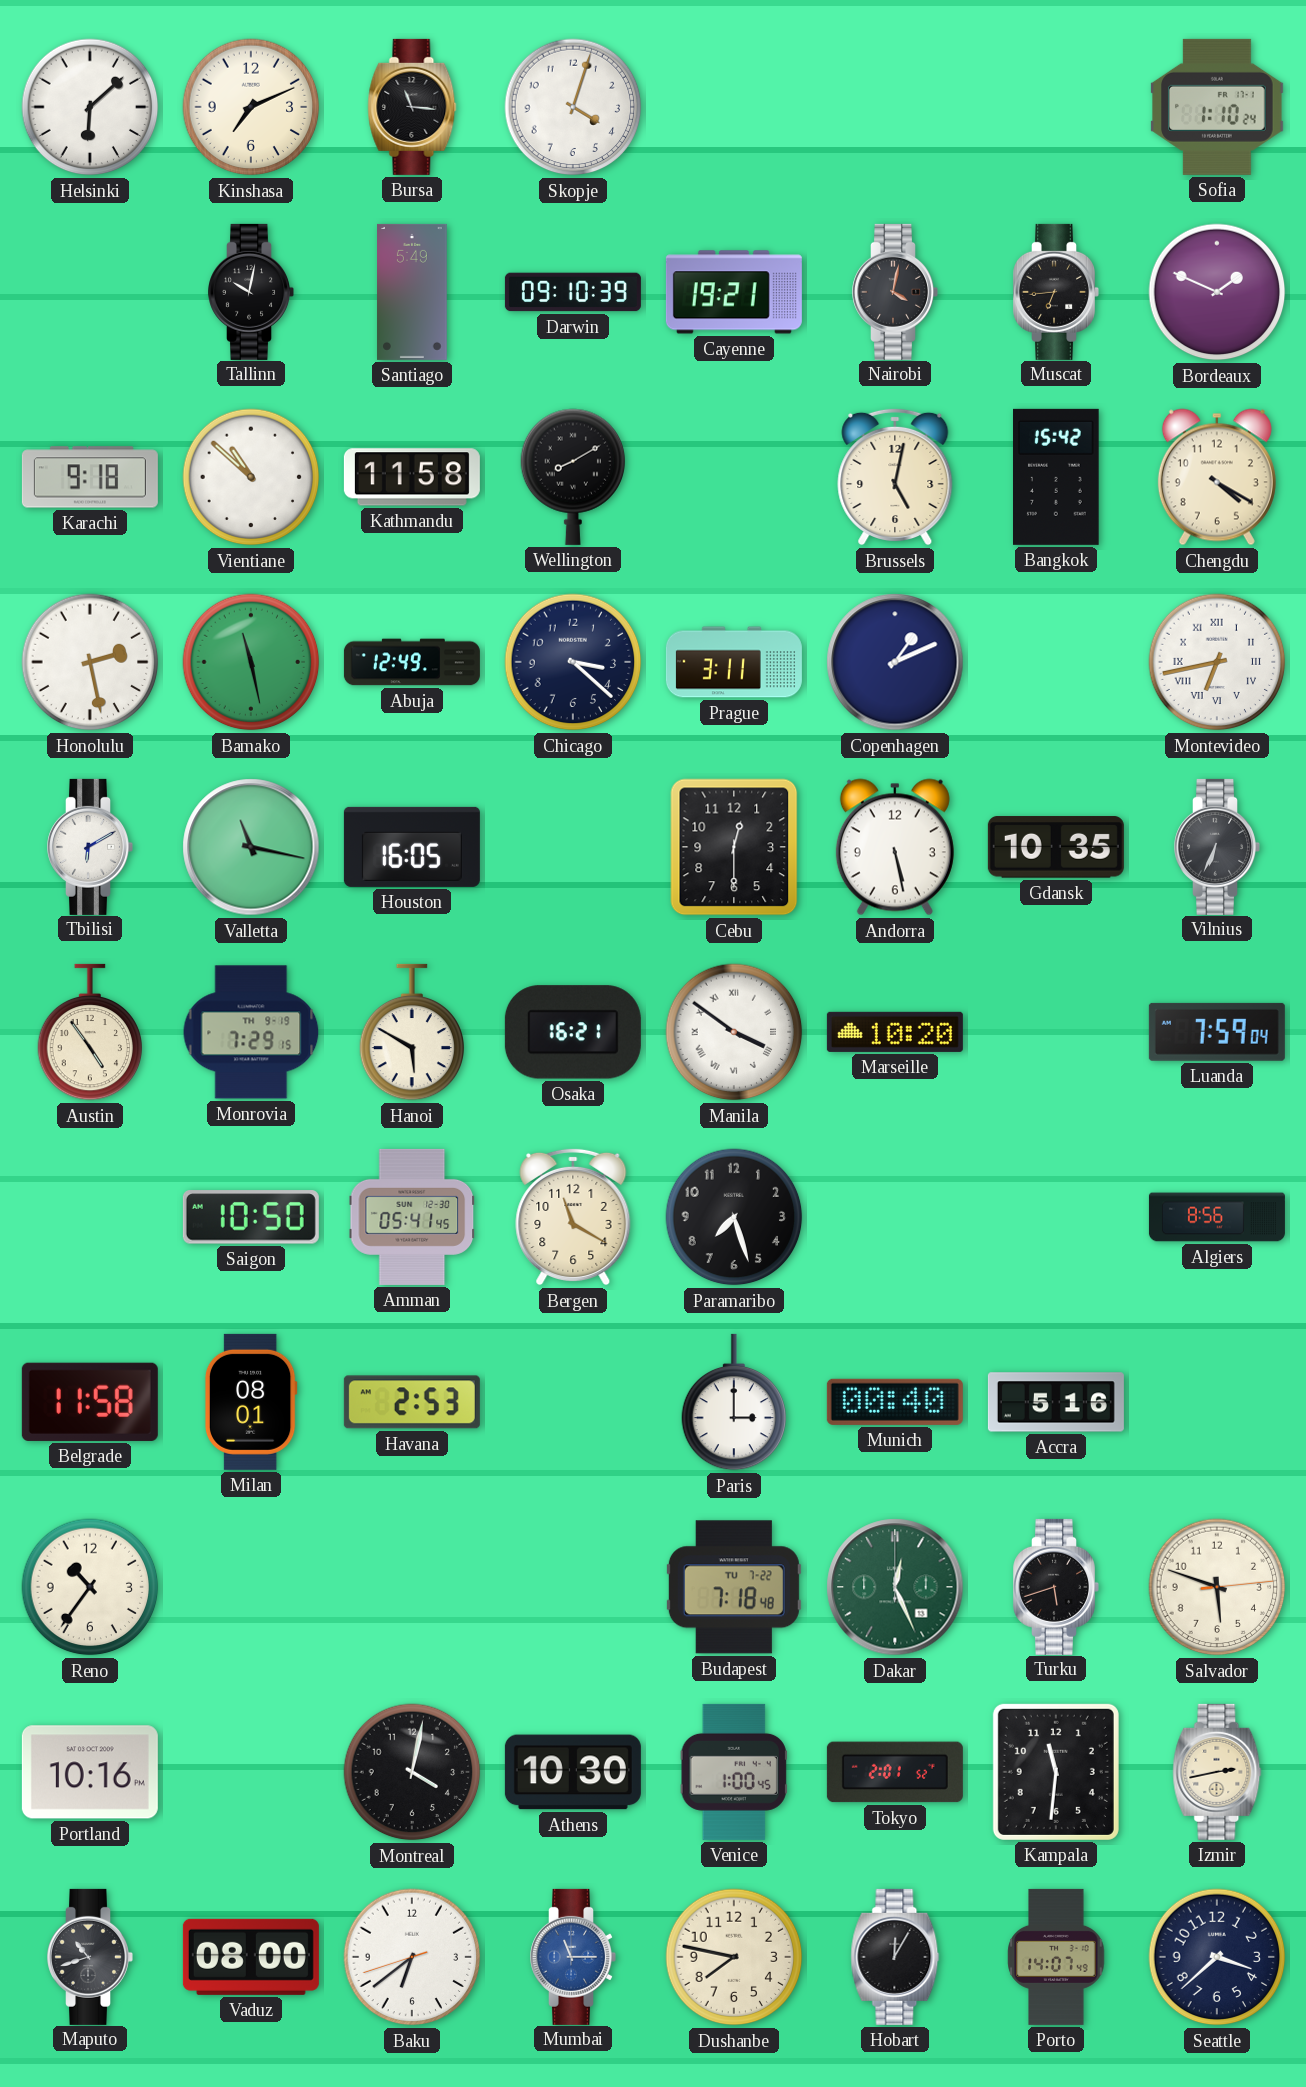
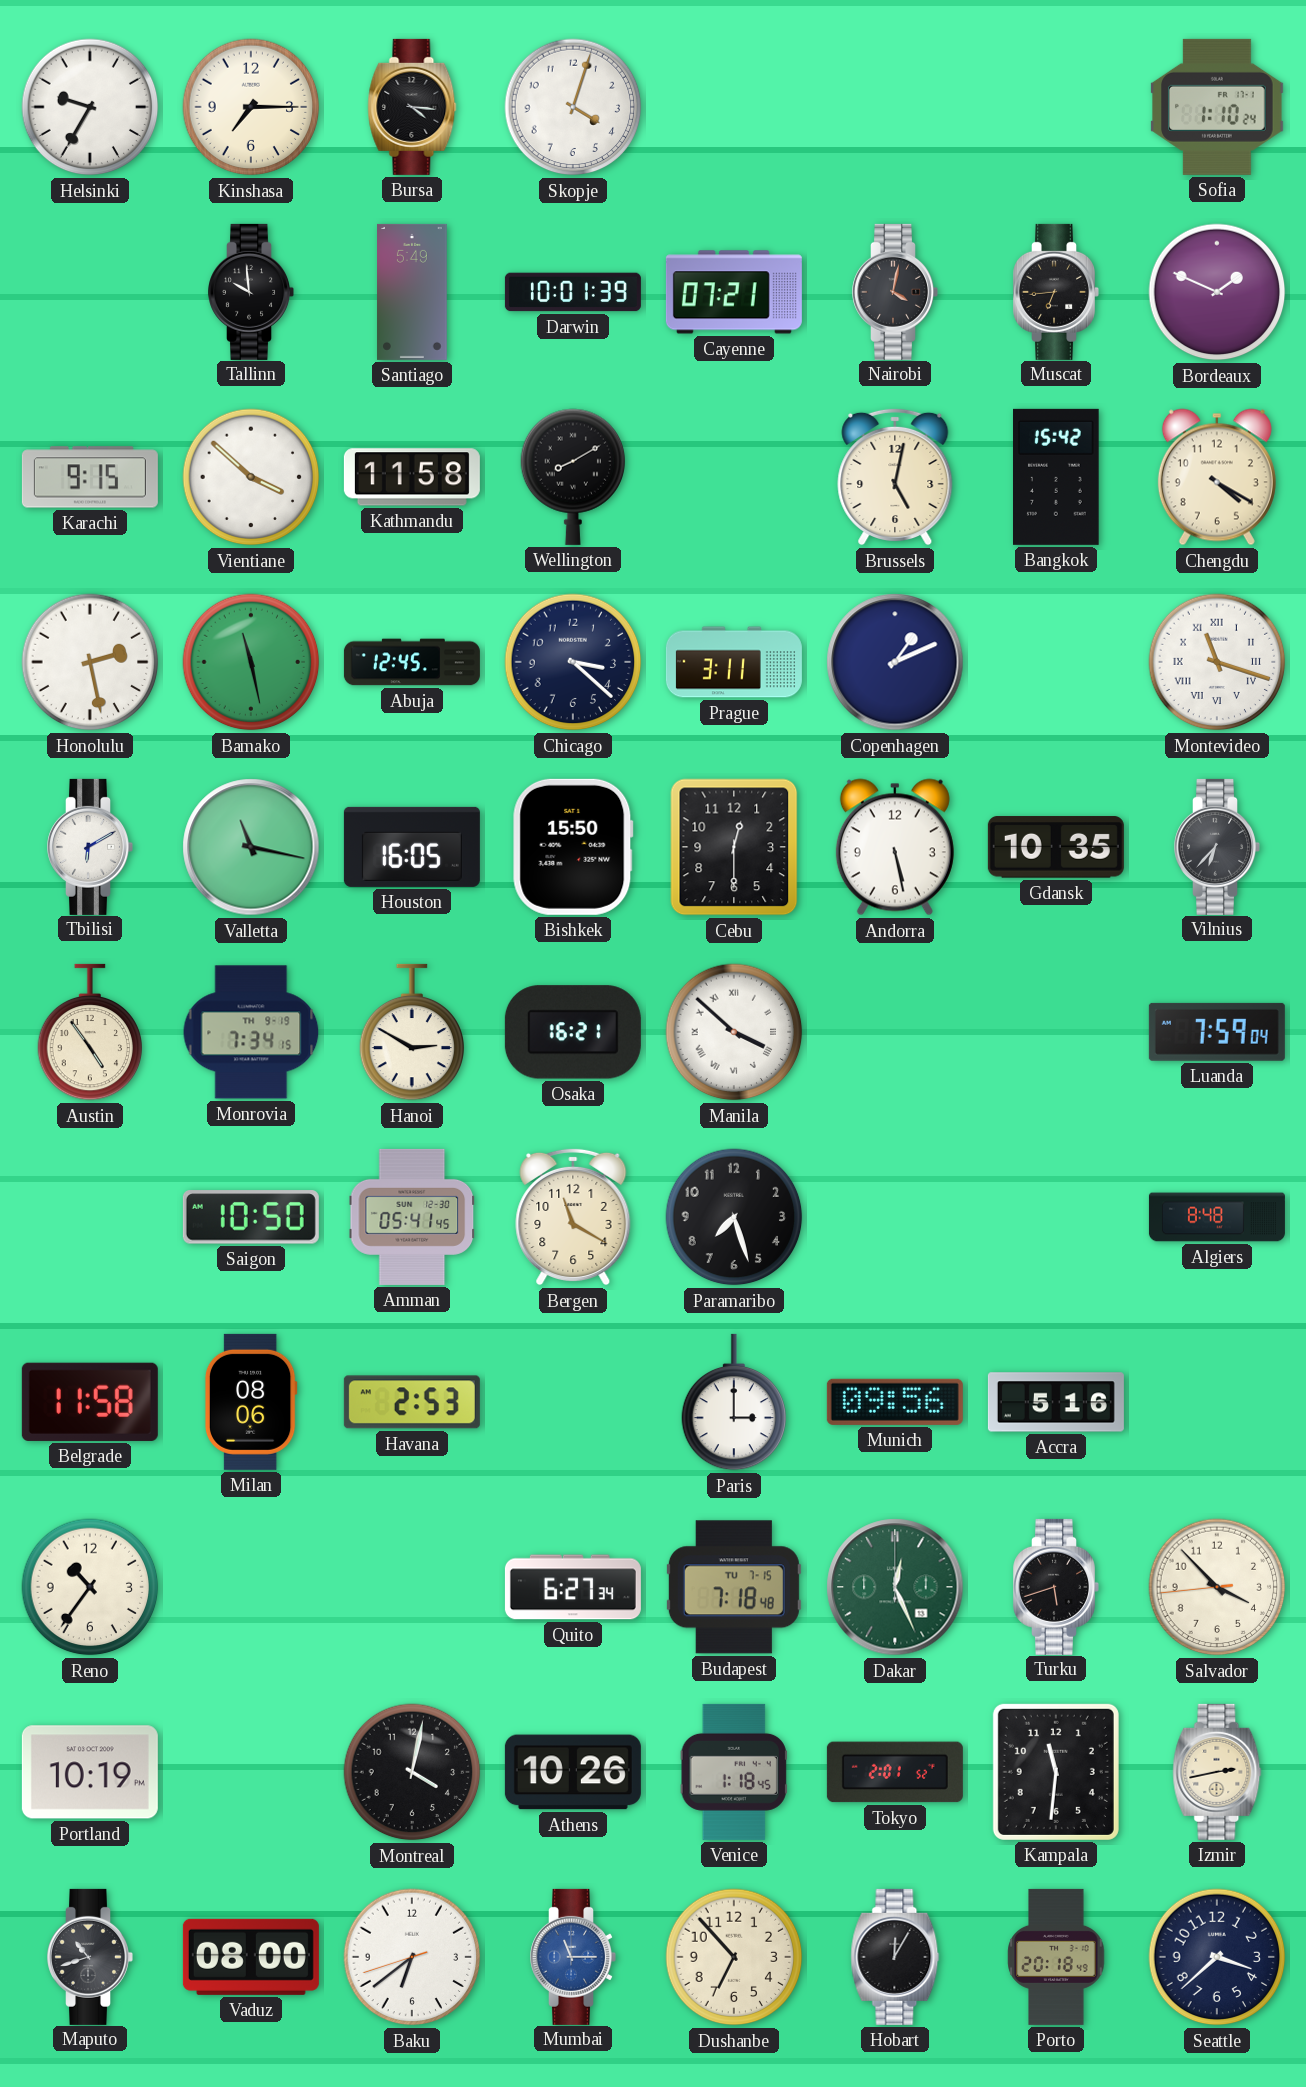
Helsinki: 6:08 -> 9:35
Kinshasa: 7:11 -> 7:15
Bursa: 11:16 -> 4:16
Tallinn: 10:02 -> 9:59
Darwin: 09:10 -> 10:01
Cayenne: 19:21 -> 07:21
Karachi: 9:18 -> 9:15
Vientiane: 10:52 -> 3:52
Abuja: 12:49 -> 12:45
Montevideo: 6:43 -> 11:18
Bishkek: none -> 15:50
Vilnius: 6:34 -> 6:37
Monrovia: 7:29 -> 7:34
Hanoi: 5:50 -> 2:50
Manila: 3:51 -> 3:52
Marseille: 10:20 -> none
Algiers: 8:56 -> 8:48
Milan: 08:01 -> 08:06
Munich: 00:40 -> 09:56
Quito: none -> 6:27
Budapest date: TU 7-22 -> TU 7-15
Salvador: 5:48 -> 3:52
Portland: 10:16 -> 10:19
Athens: 10:30 -> 10:26
Venice: 1:00 -> 1:18
Dushanbe: 7:47 -> 6:53
Porto: 14:07 -> 20:18
